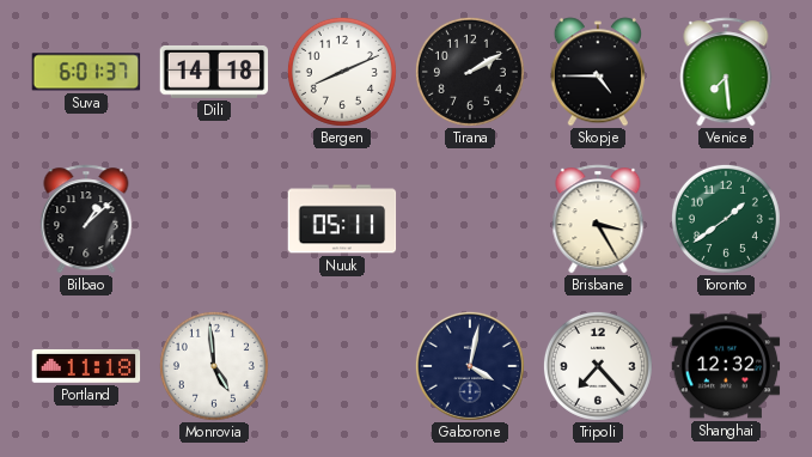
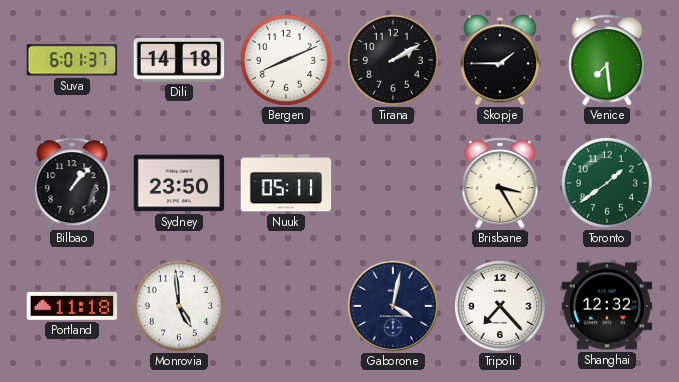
Skopje: 4:45 -> 1:45
Bilbao: 1:08 -> 1:07
Sydney: none -> 23:50
